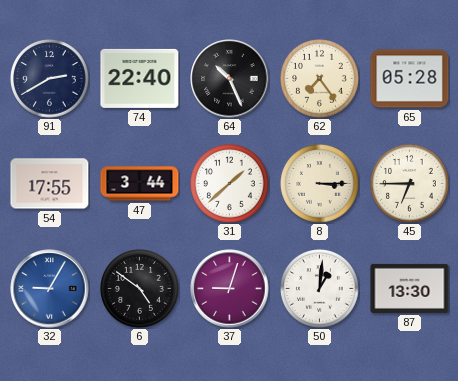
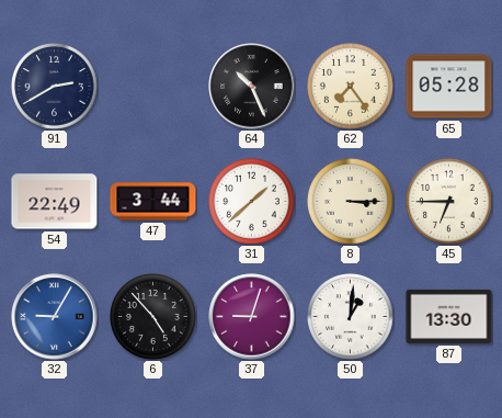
74: 22:40 -> none
54: 17:55 -> 22:49
6: 4:51 -> 4:53
